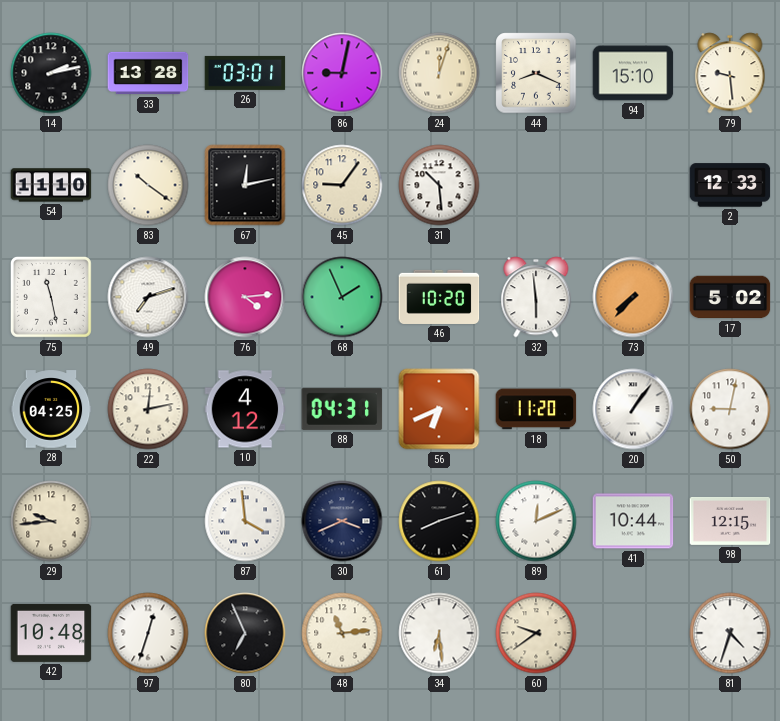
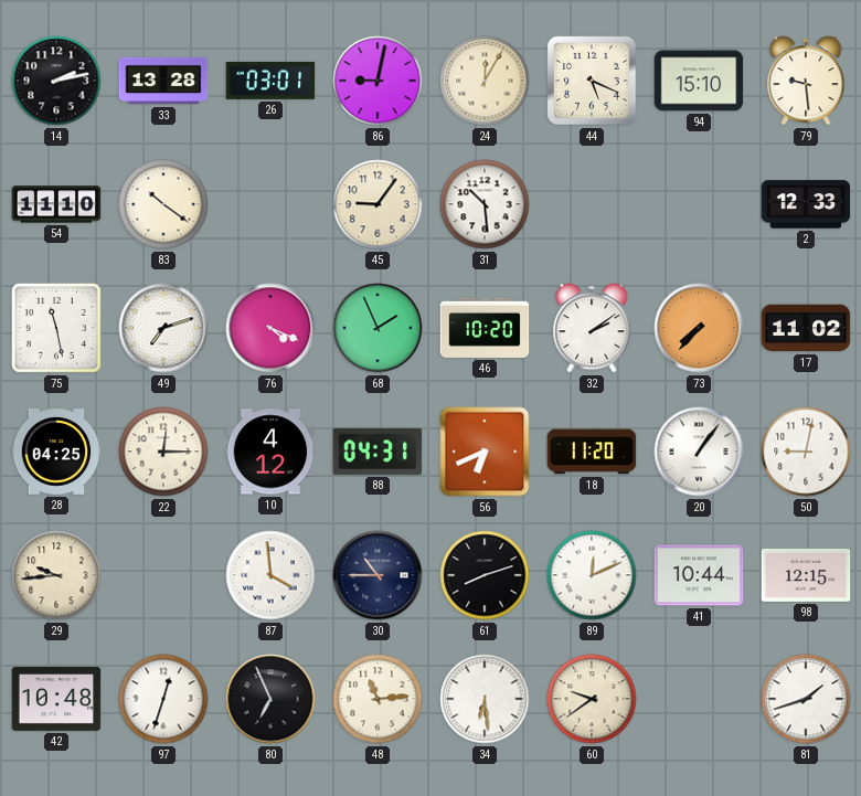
24: 12:03 -> 12:05
44: 8:19 -> 5:19
67: 12:13 -> none
76: 4:14 -> 4:19
32: 5:59 -> 2:09
17: 5:02 -> 11:02
22: 12:13 -> 12:15
30: 3:41 -> 10:45
81: 4:33 -> 1:42
